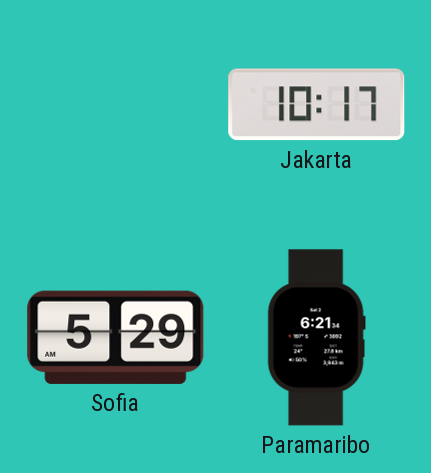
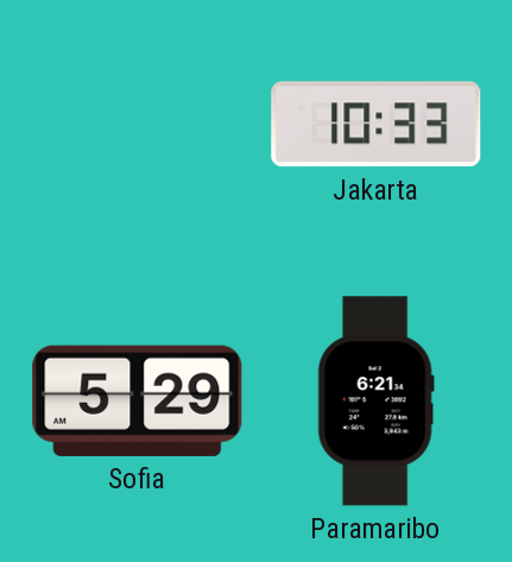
Jakarta: 10:17 -> 10:33
